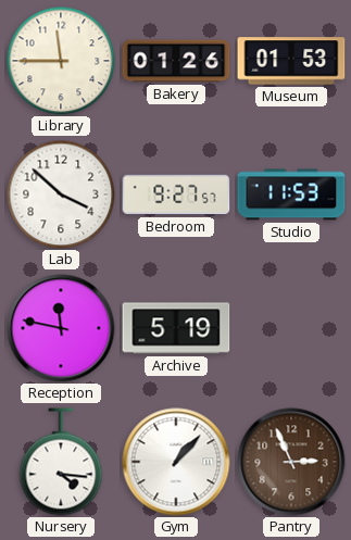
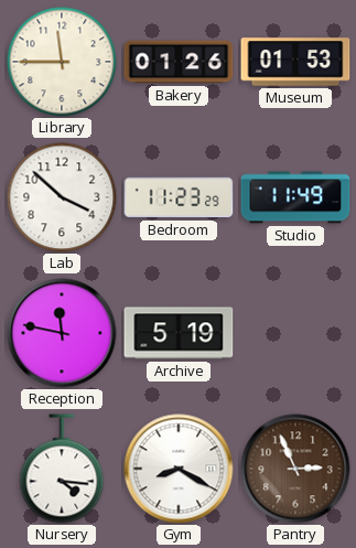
Bedroom: 9:27 -> 11:23
Studio: 11:53 -> 11:49
Gym: 1:07 -> 8:20
